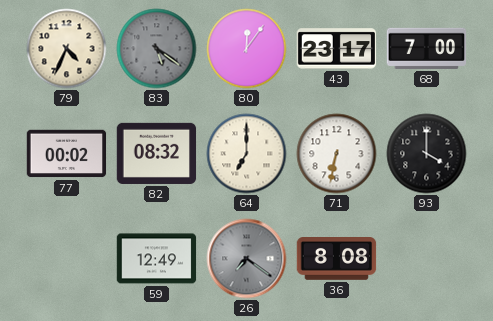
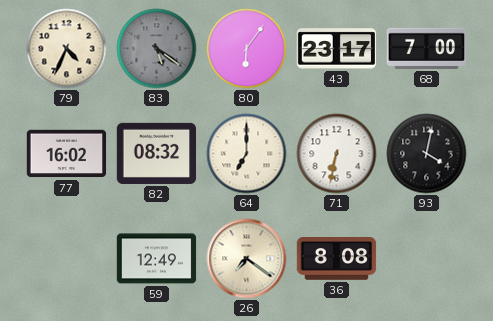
80: 12:06 -> 6:06
77: 00:02 -> 16:02
93: 4:00 -> 4:02
26 dial: grey -> cream
